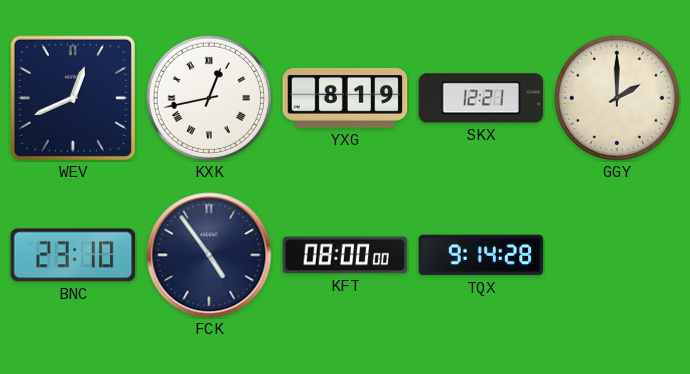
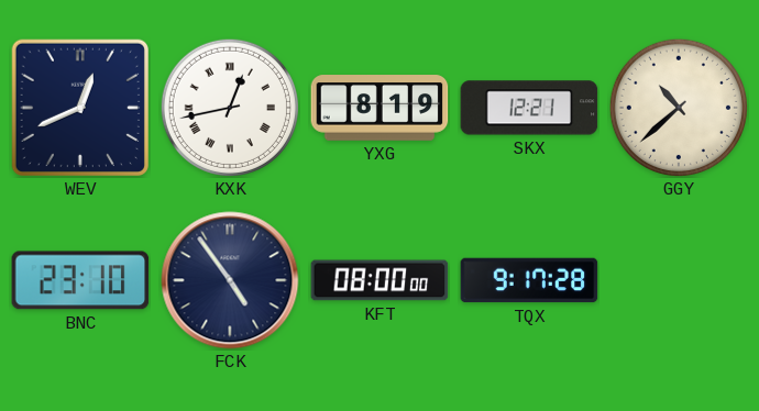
GGY: 2:00 -> 10:38
TQX: 9:14 -> 9:17
